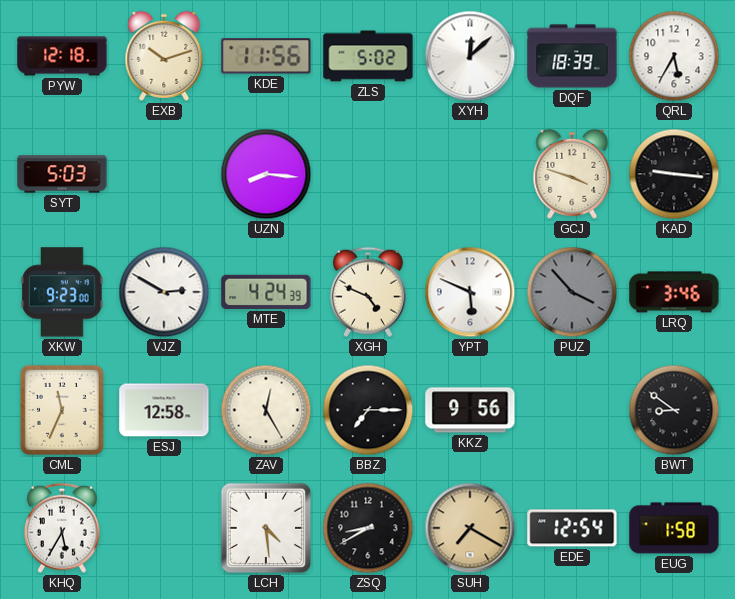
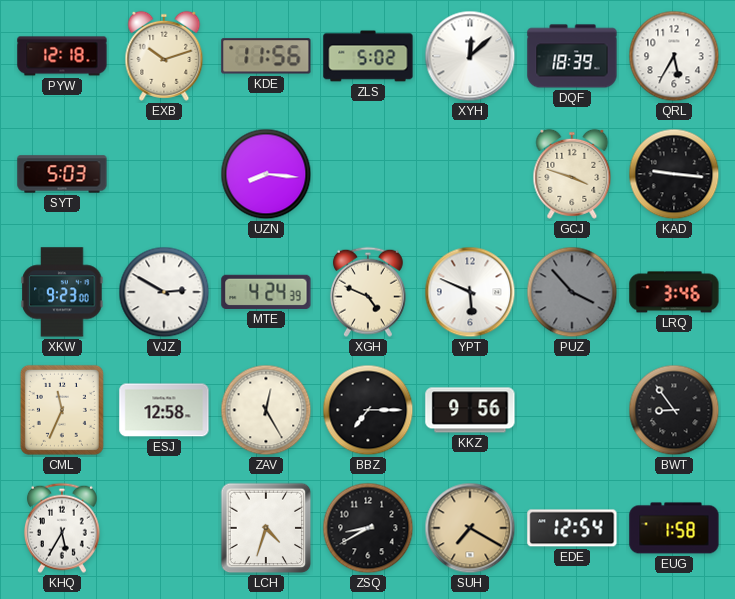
BWT: 8:51 -> 8:54
LCH: 4:29 -> 4:33
